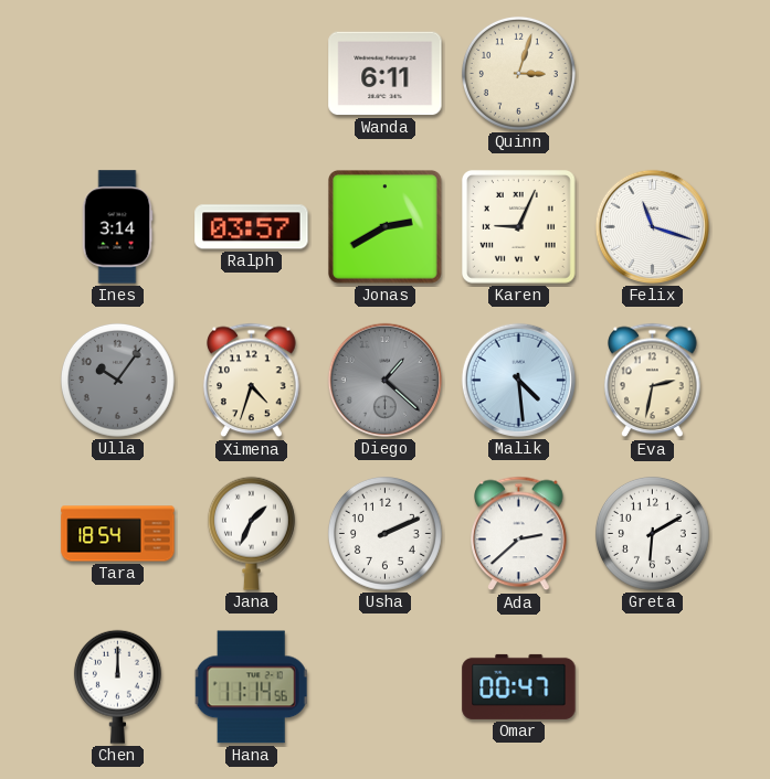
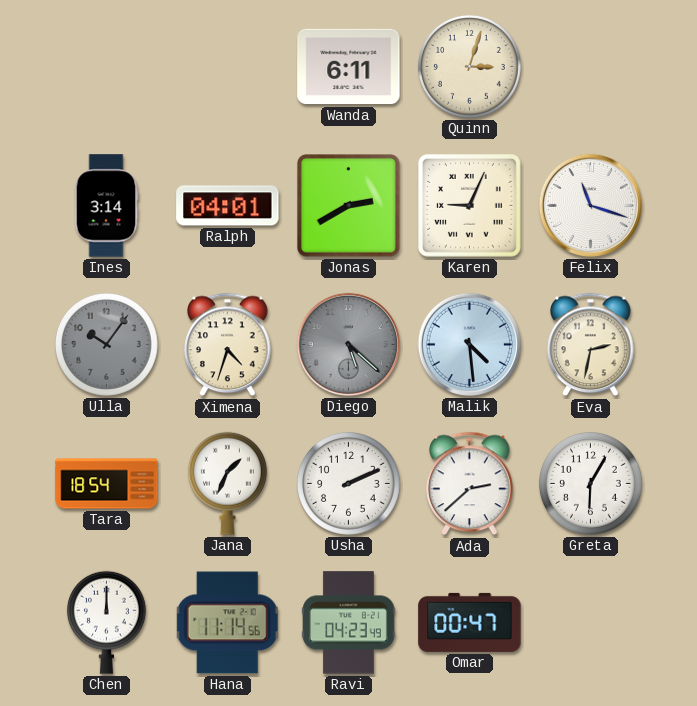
Ralph: 03:57 -> 04:01
Diego: 1:22 -> 5:22
Greta: 6:10 -> 6:05
Ravi: none -> 04:23
